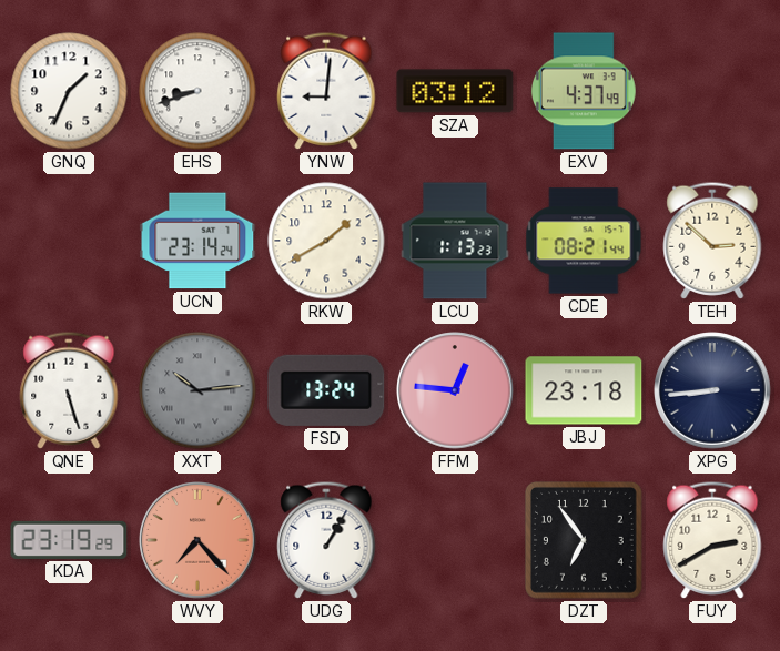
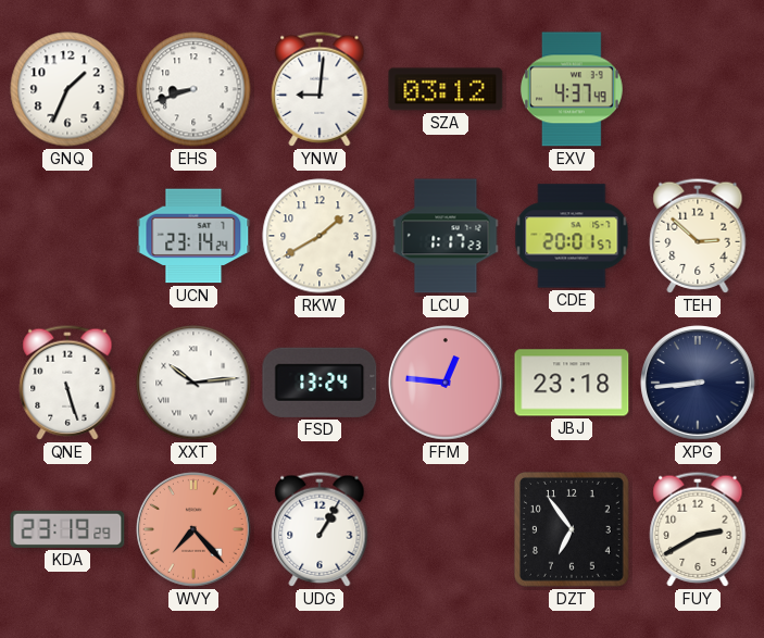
LCU: 1:13 -> 1:17
CDE: 08:21 -> 20:01
XXT dial: grey -> white
